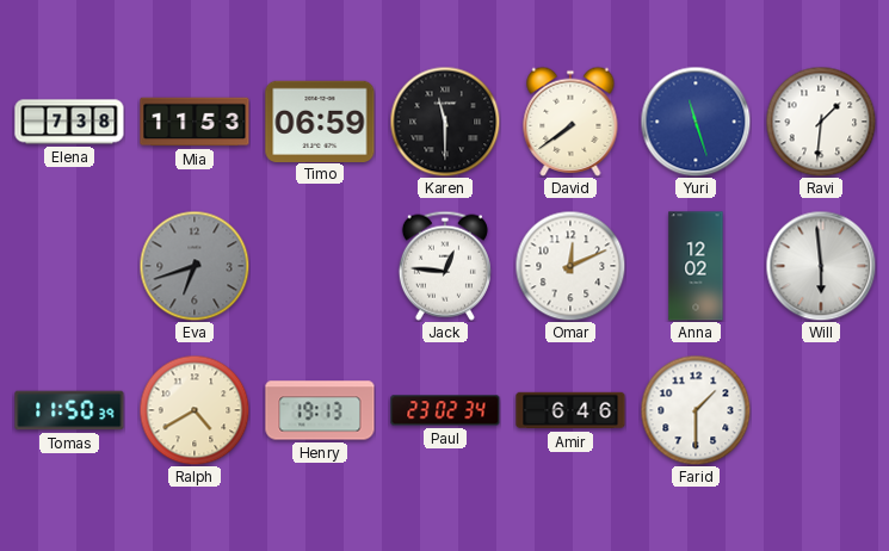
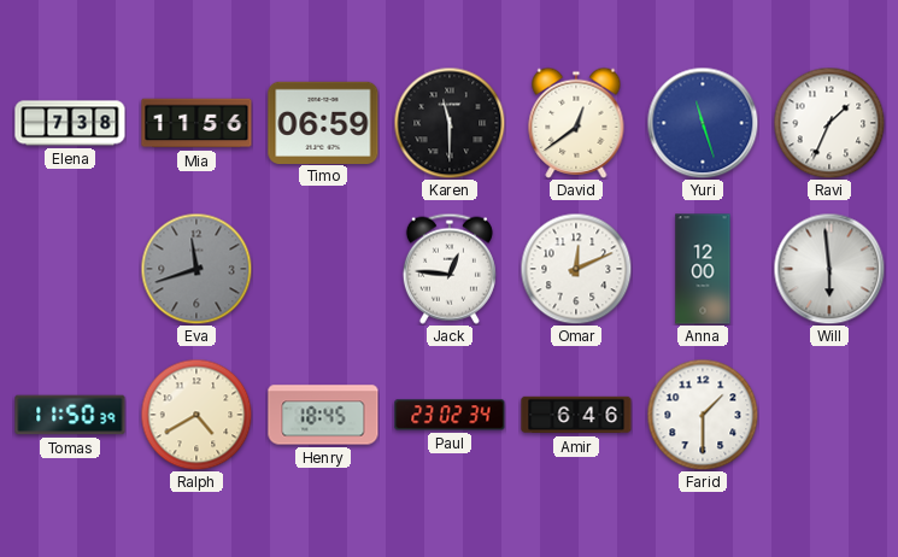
Mia: 11:53 -> 11:56
David: 7:39 -> 12:39
Ravi: 1:31 -> 1:34
Eva: 6:42 -> 11:42
Anna: 12:02 -> 12:00
Henry: 19:13 -> 18:45
